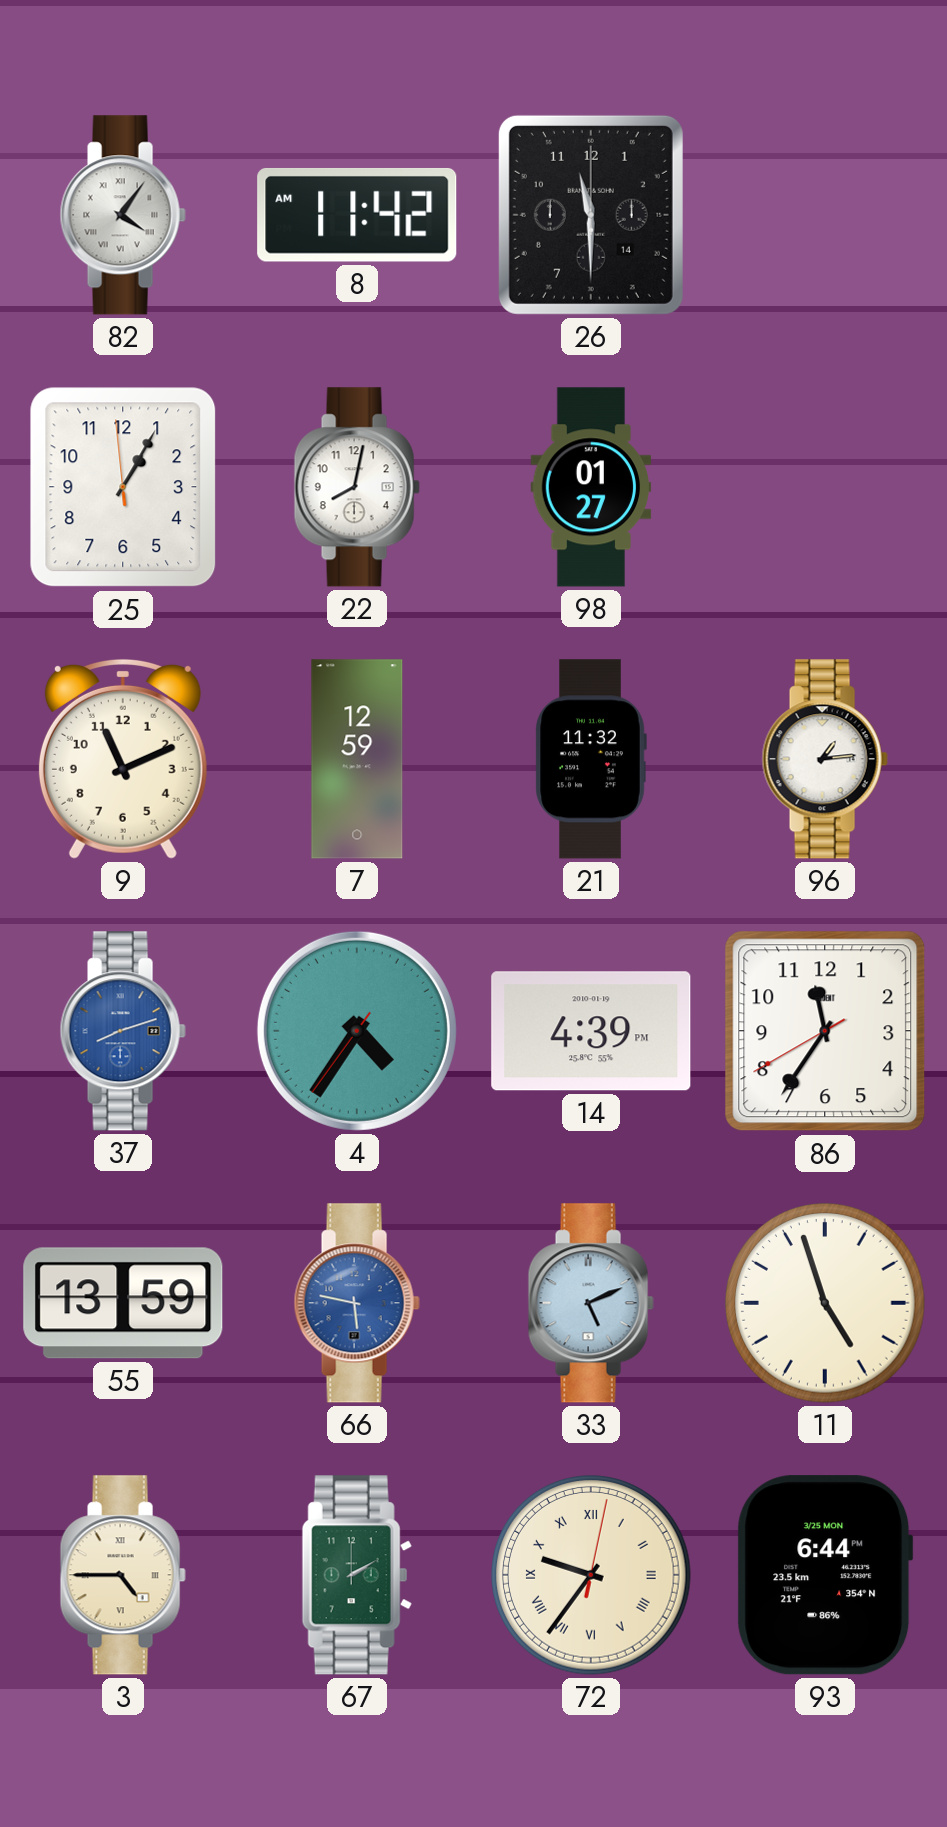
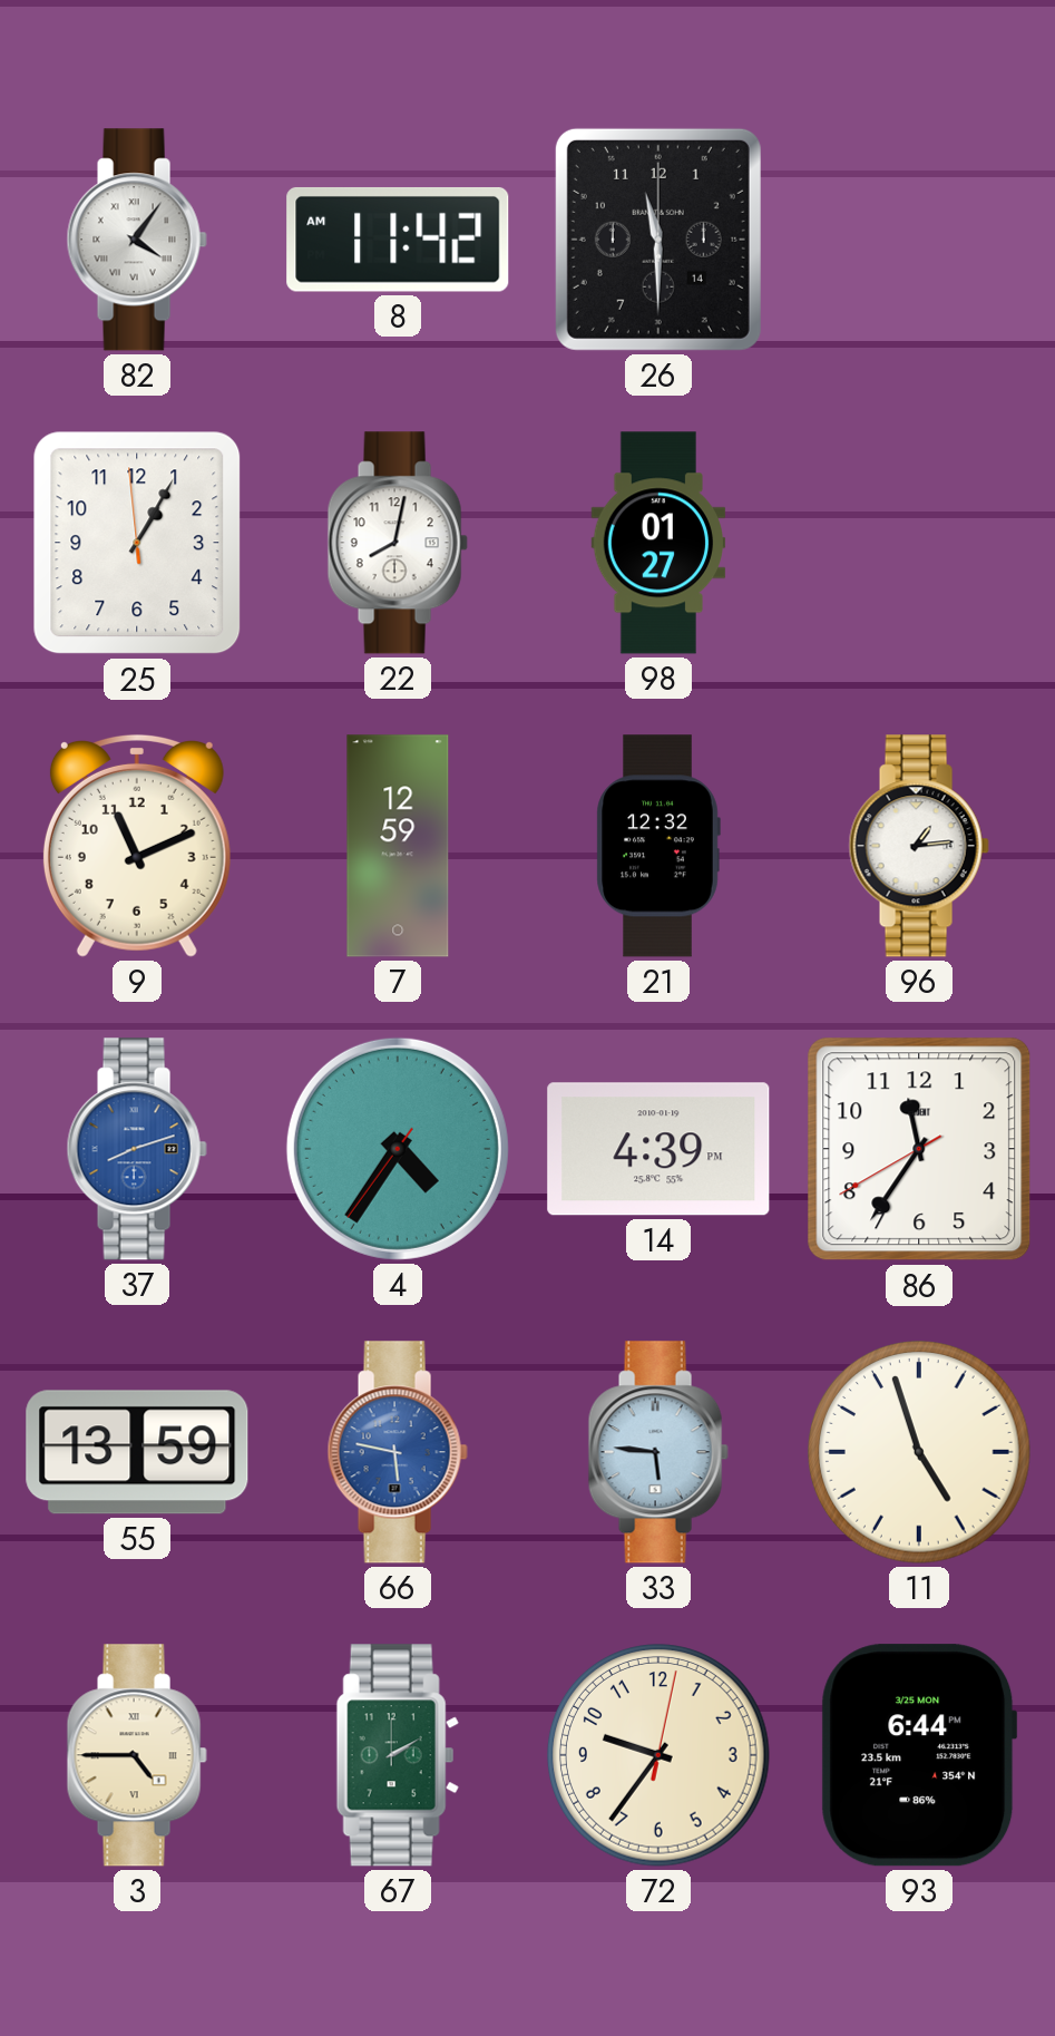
21: 11:32 -> 12:32
33: 5:11 -> 5:46
72 numerals: Roman -> Arabic
